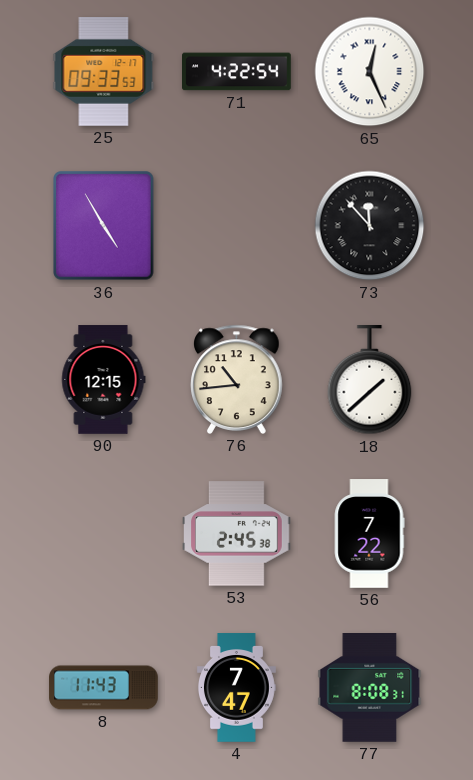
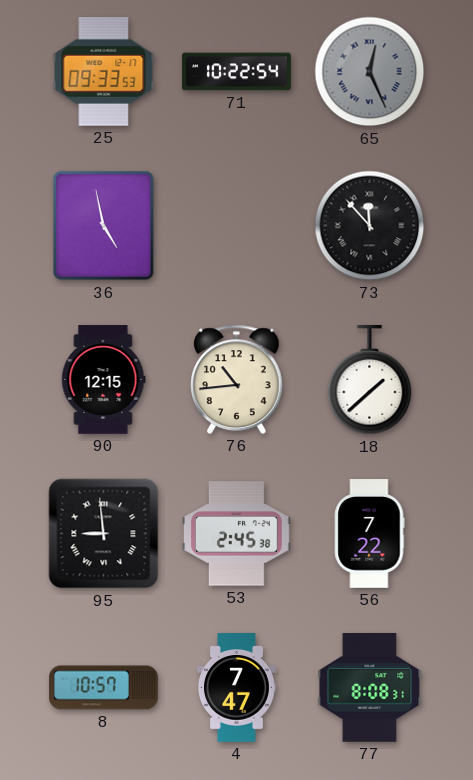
71: 4:22 -> 10:22
65 dial: white -> grey
36: 4:55 -> 4:58
95: none -> 8:59
8: 11:43 -> 10:57
